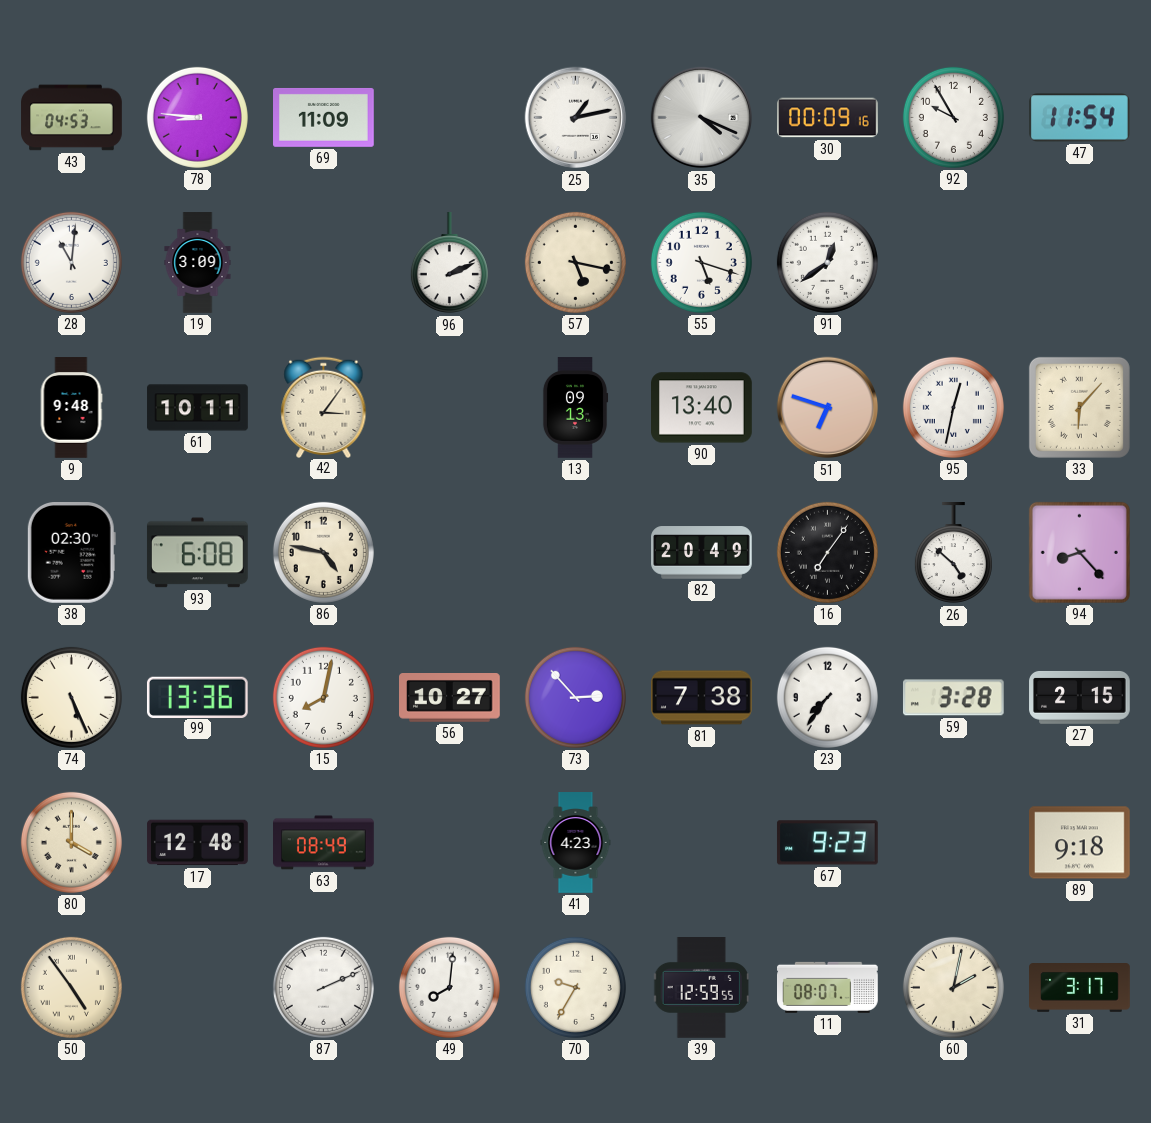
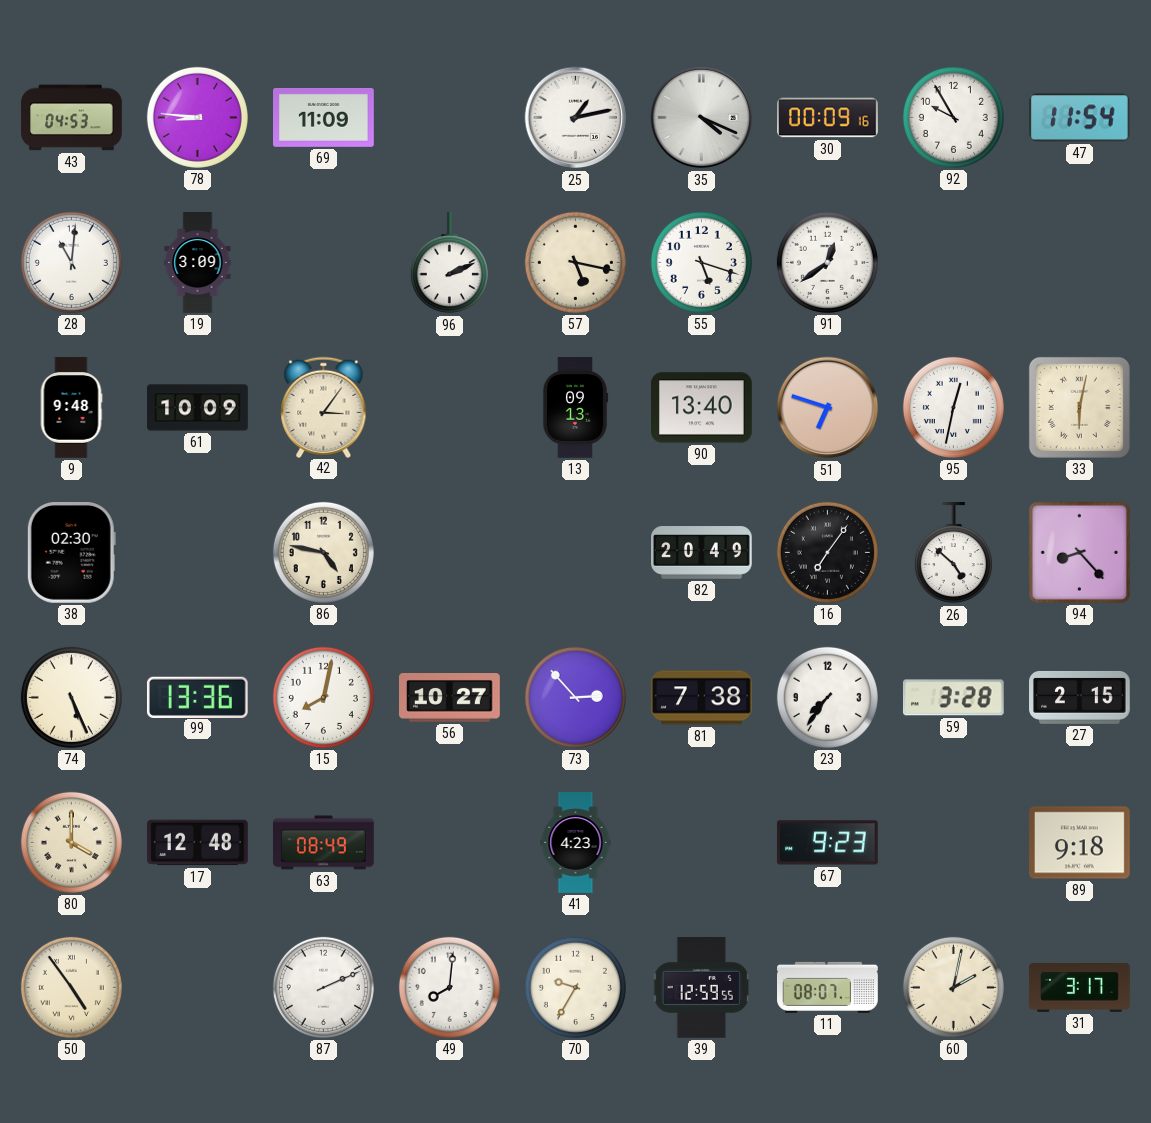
61: 10:11 -> 10:09
33: 6:07 -> 6:02
93: 6:08 -> none
